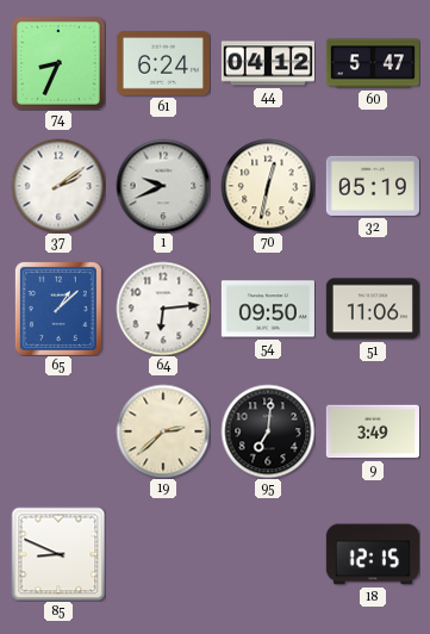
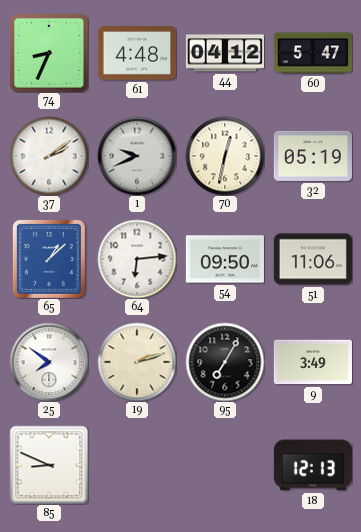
61: 6:24 -> 4:48
25: none -> 7:51
19: 2:38 -> 2:12
95: 7:01 -> 7:05
18: 12:15 -> 12:13
